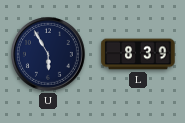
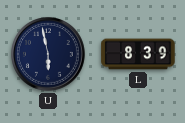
U: 5:55 -> 5:58
